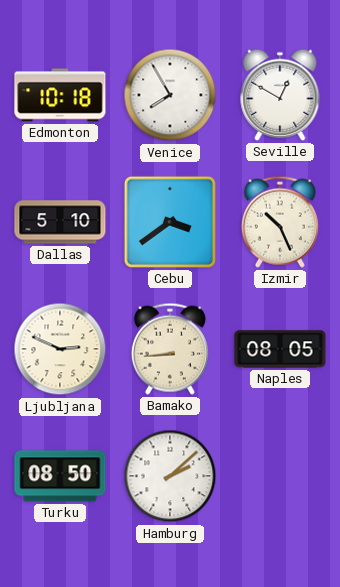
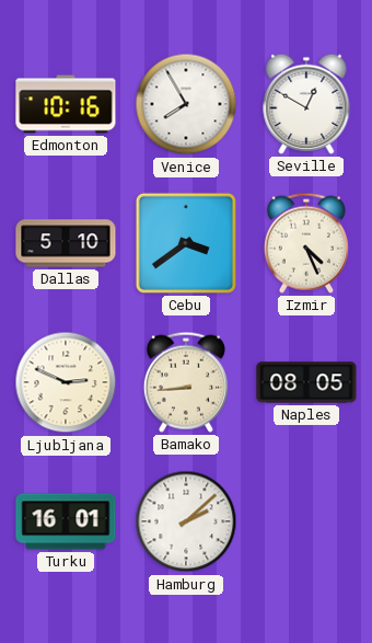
Edmonton: 10:18 -> 10:16
Izmir: 10:26 -> 4:26
Turku: 08:50 -> 16:01
